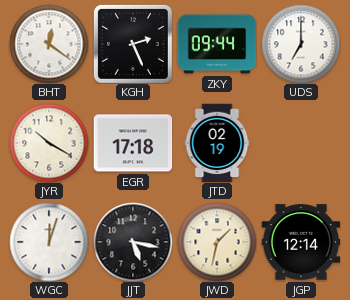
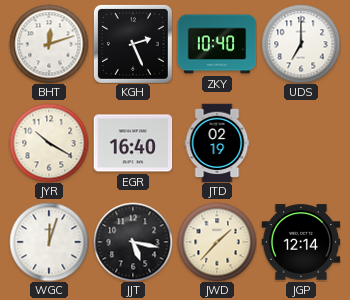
BHT: 12:21 -> 12:12
ZKY: 09:44 -> 10:40
EGR: 17:18 -> 16:40
JWD: 1:32 -> 1:37
